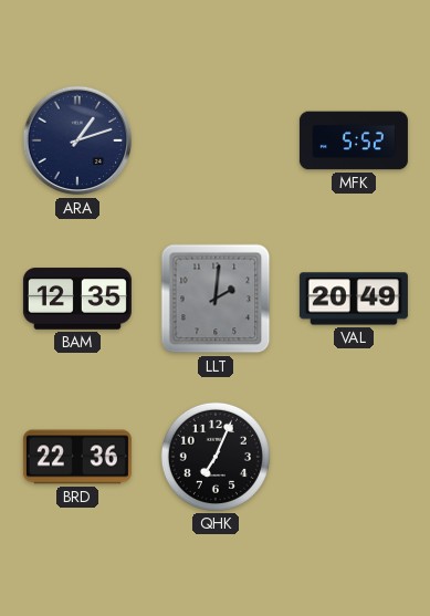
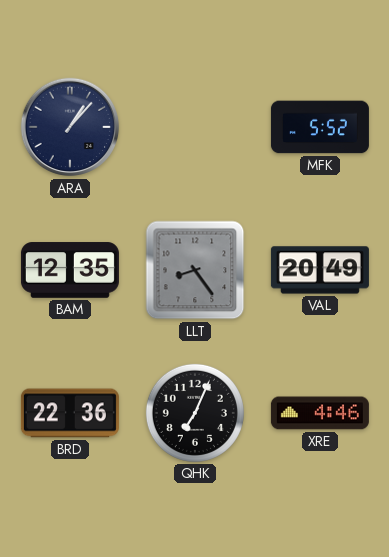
ARA: 1:12 -> 1:07
LLT: 2:01 -> 8:24
XRE: none -> 4:46
